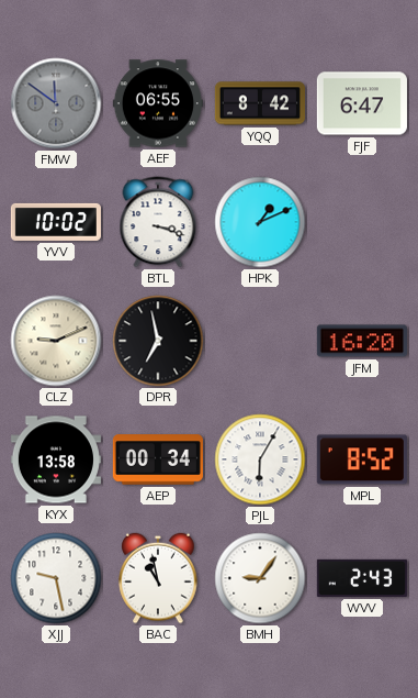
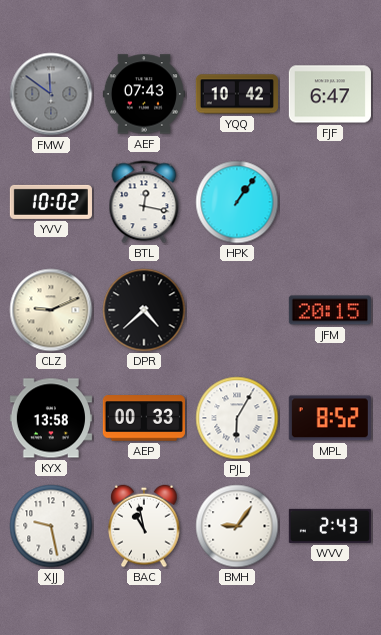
AEF: 06:55 -> 07:43
YQQ: 8:42 -> 10:42
BTL: 3:18 -> 12:17
HPK: 1:11 -> 1:06
DPR: 6:58 -> 4:38
JFM: 16:20 -> 20:15
AEP: 00:34 -> 00:33
